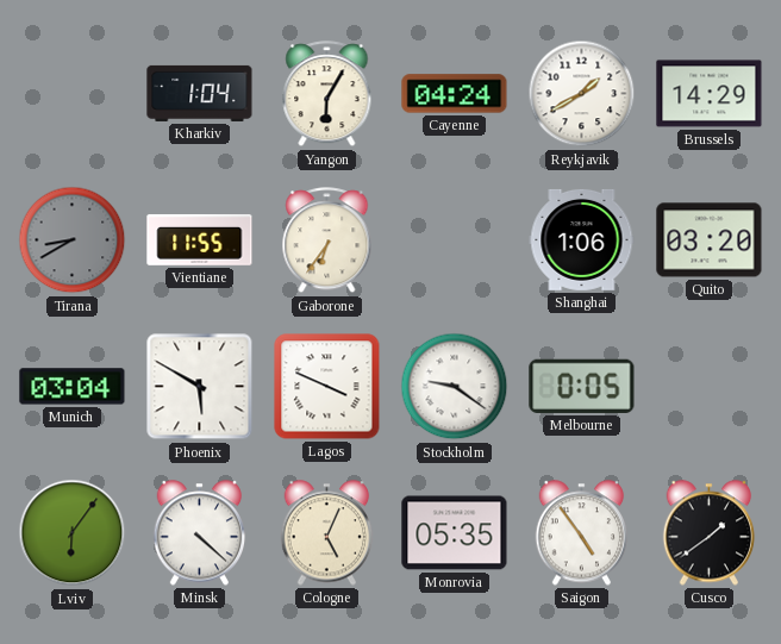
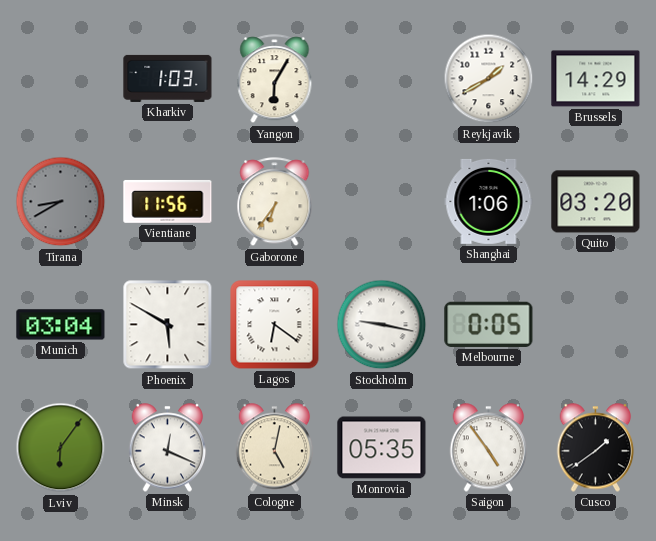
Kharkiv: 1:04 -> 1:03
Cayenne: 04:24 -> none
Vientiane: 11:55 -> 11:56
Lagos: 3:49 -> 6:21
Stockholm: 9:21 -> 9:17
Minsk: 4:22 -> 12:19
Cologne: 5:04 -> 5:02
